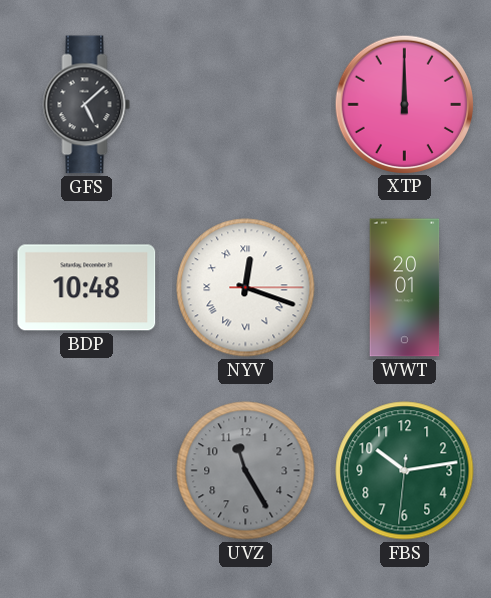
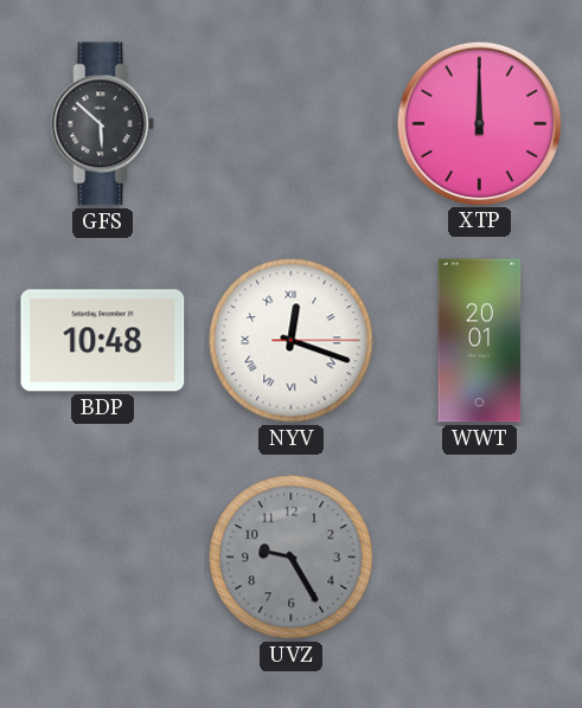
GFS: 5:08 -> 5:52
UVZ: 11:25 -> 9:25
FBS: 10:13 -> none
